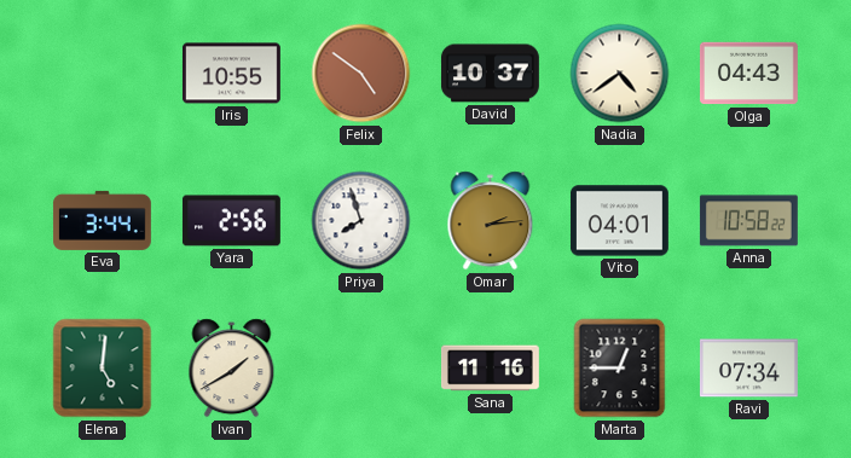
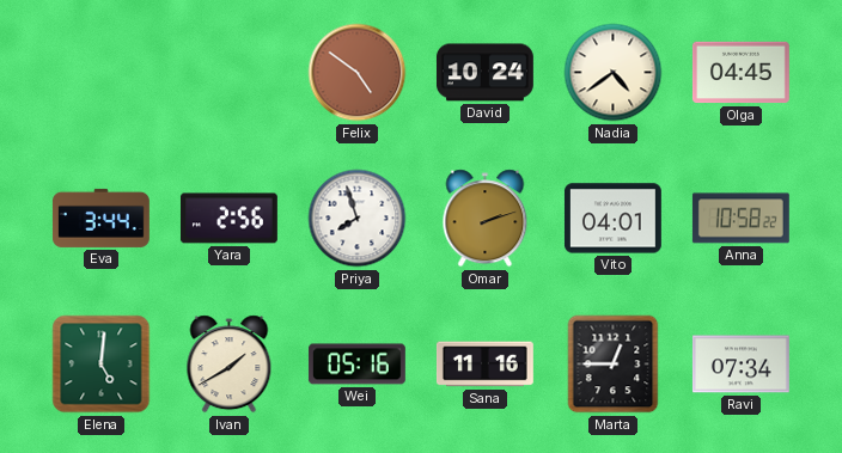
Iris: 10:55 -> none
David: 10:37 -> 10:24
Olga: 04:43 -> 04:45
Omar: 2:14 -> 2:12
Wei: none -> 05:16
